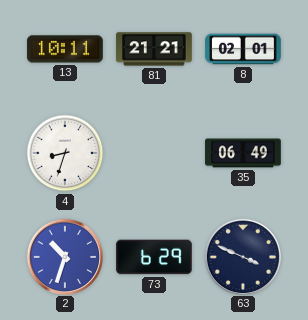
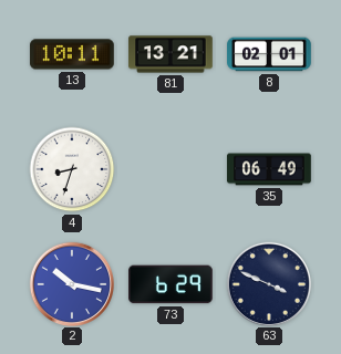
81: 21:21 -> 13:21
2: 10:33 -> 10:17
